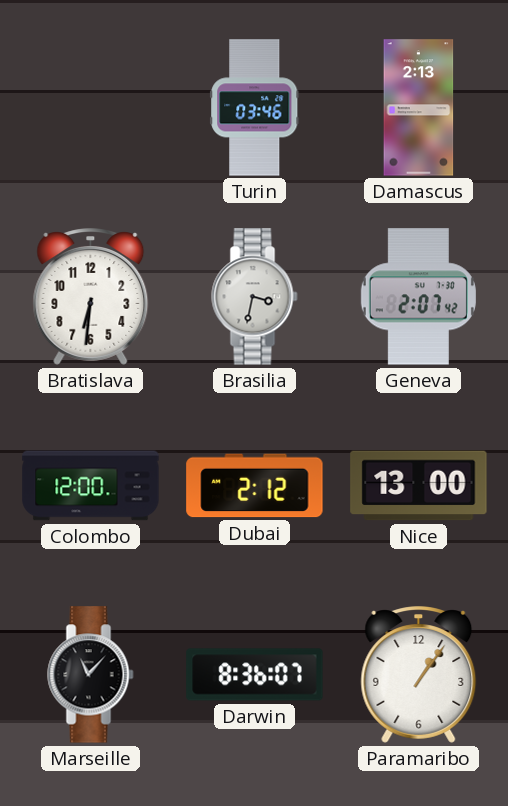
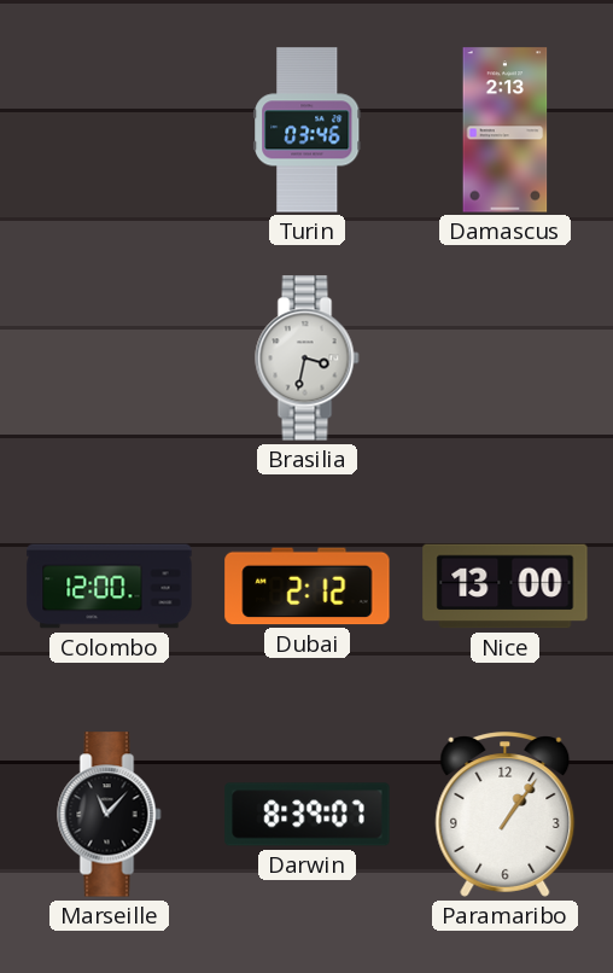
Bratislava: 6:31 -> none
Geneva: 2:07 -> none
Darwin: 8:36 -> 8:39
